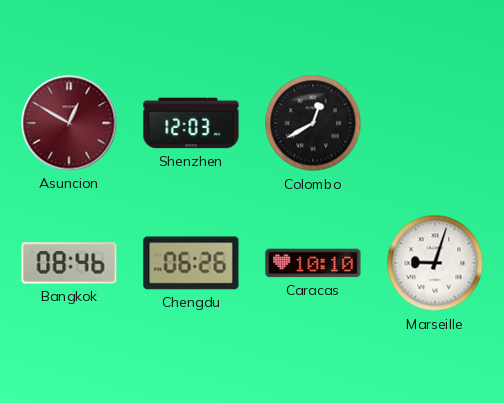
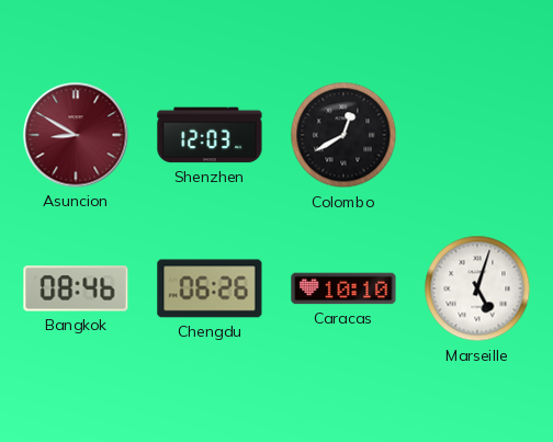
Asuncion: 12:50 -> 8:50
Marseille: 9:03 -> 5:03
